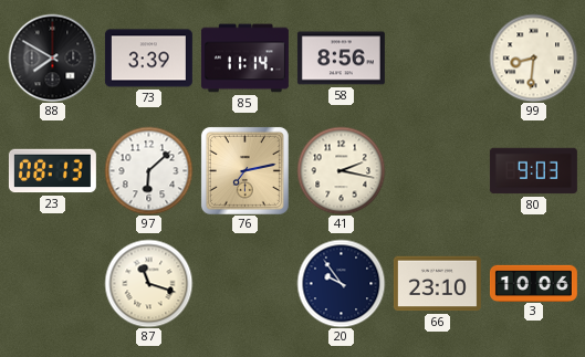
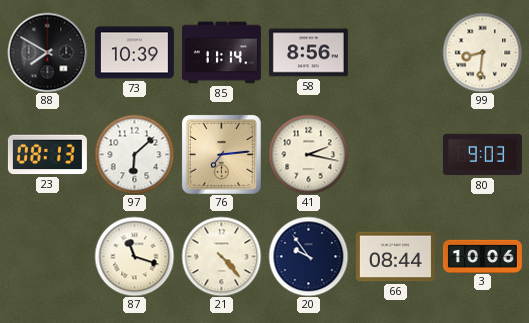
73: 3:39 -> 10:39
76: 7:13 -> 7:14
21: none -> 4:23
66: 23:10 -> 08:44
